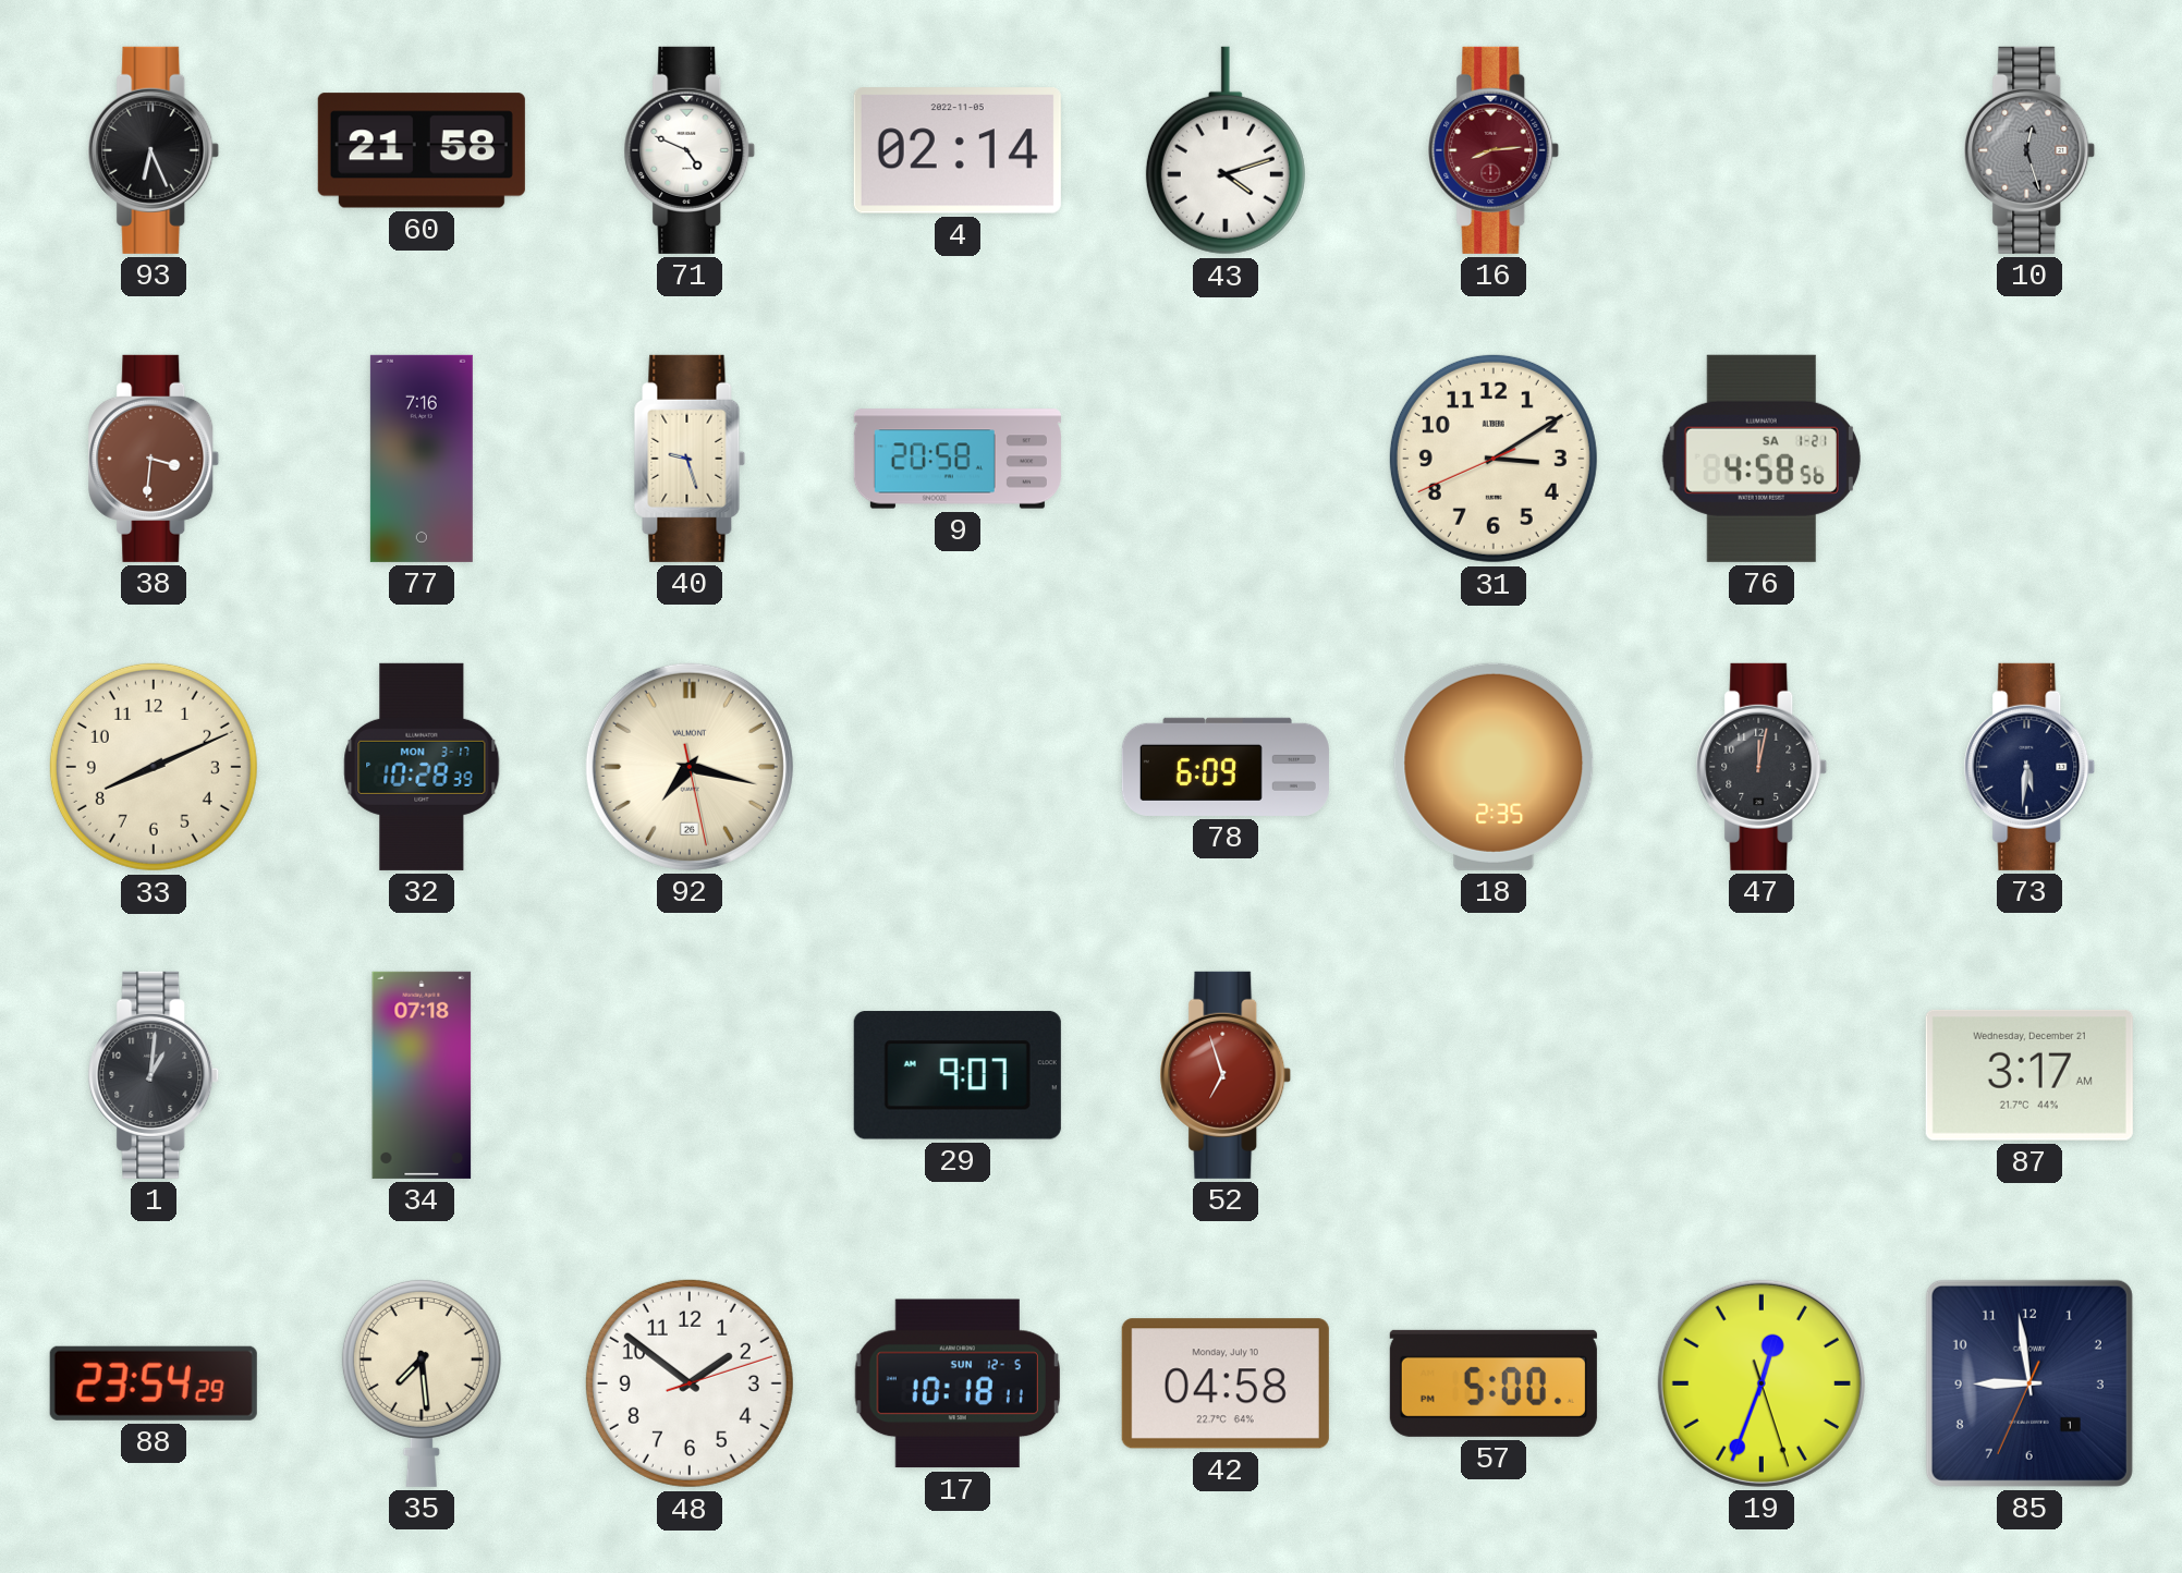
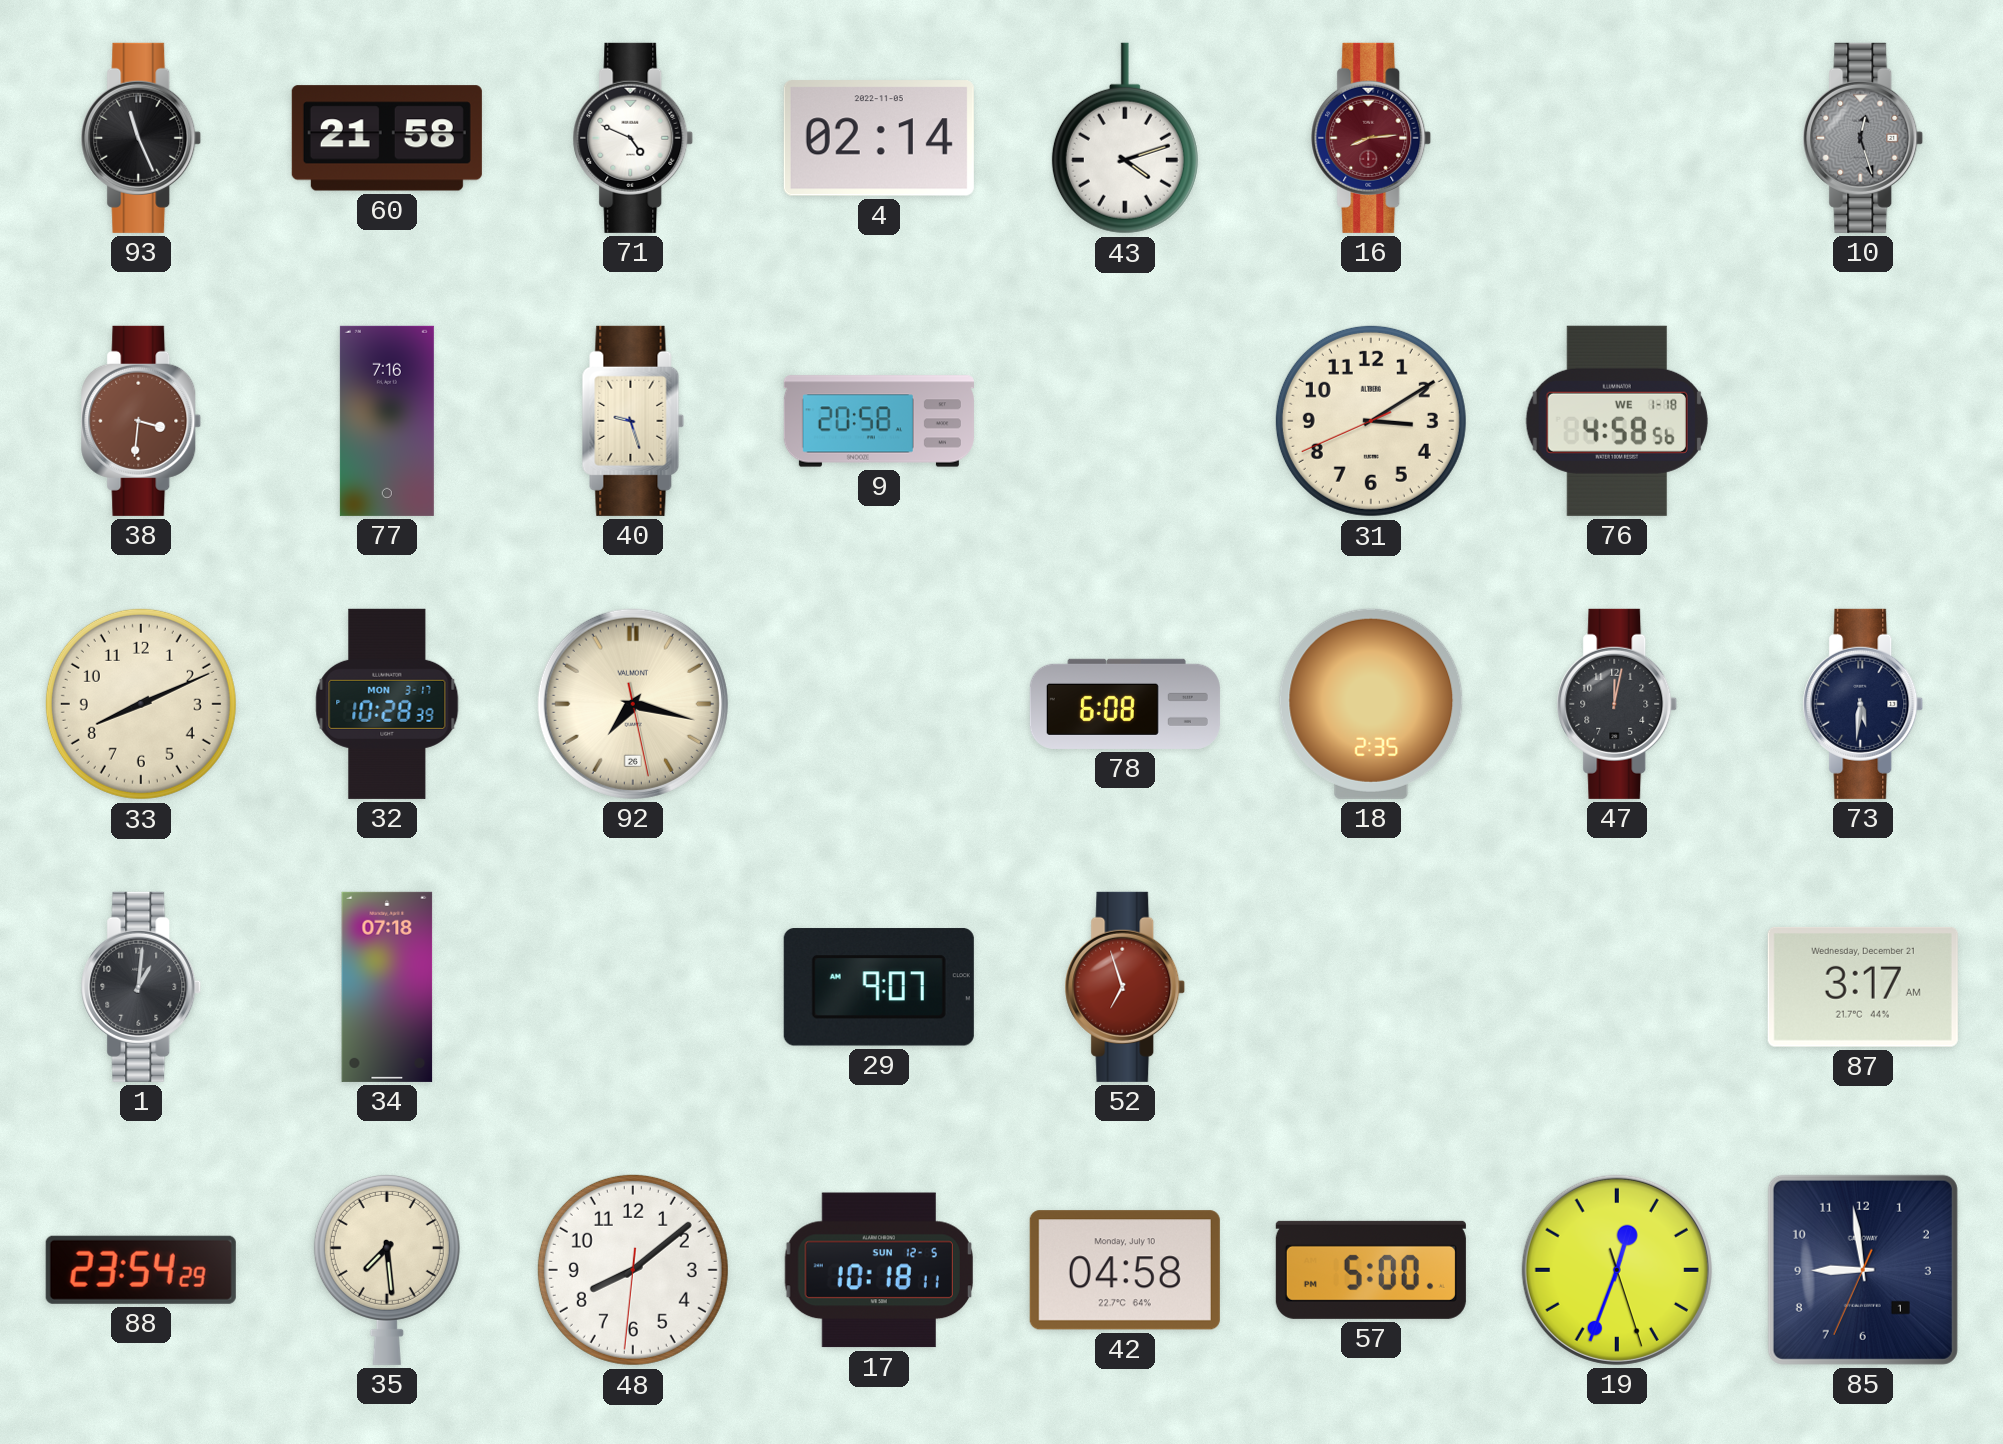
93: 6:26 -> 11:26
76 date: SA 1-21 -> WE 1-18
78: 6:09 -> 6:08
48: 1:51 -> 8:08
